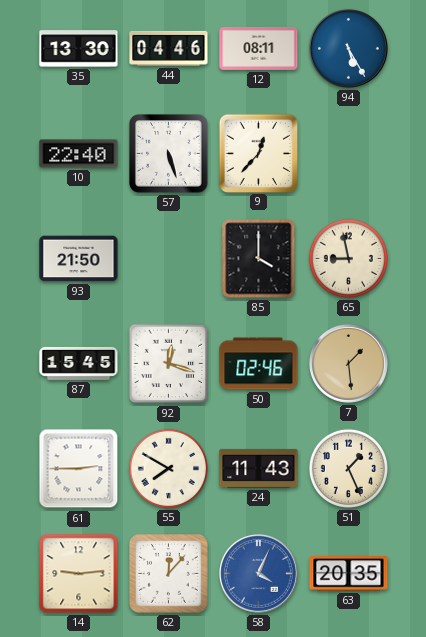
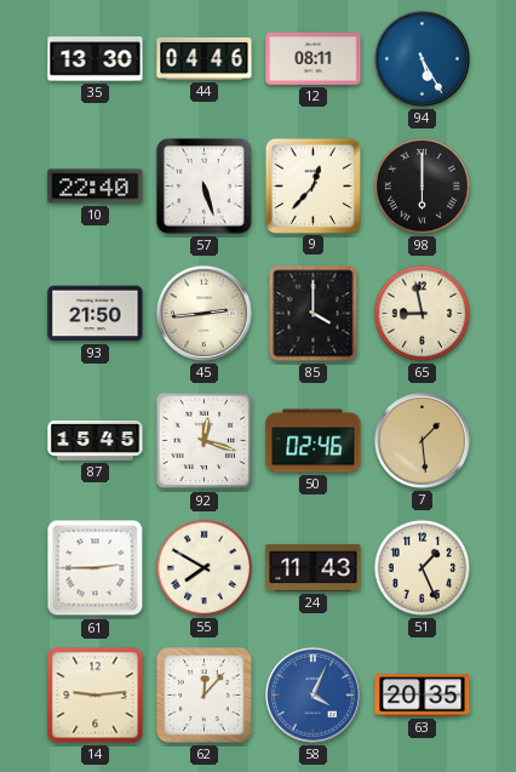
98: none -> 6:00
45: none -> 2:44
